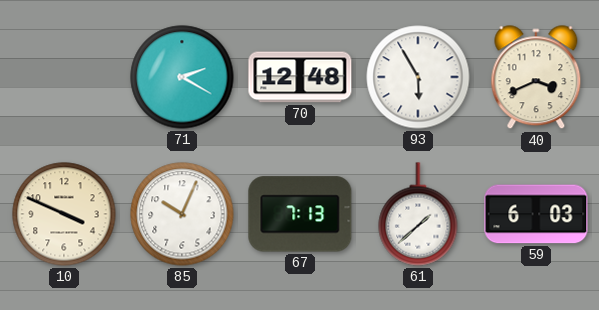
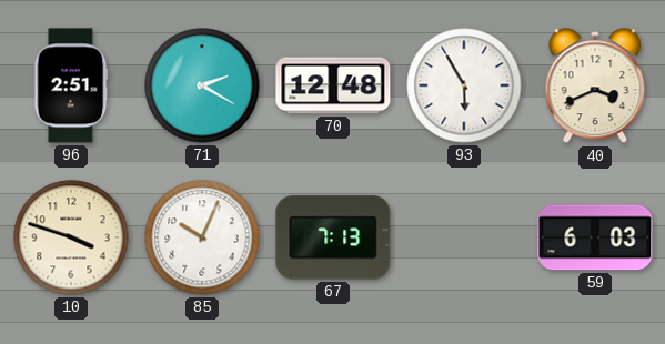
96: none -> 2:51
10: 3:49 -> 3:48
61: 1:38 -> none
